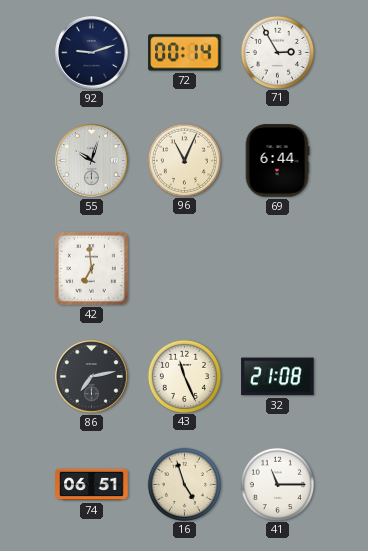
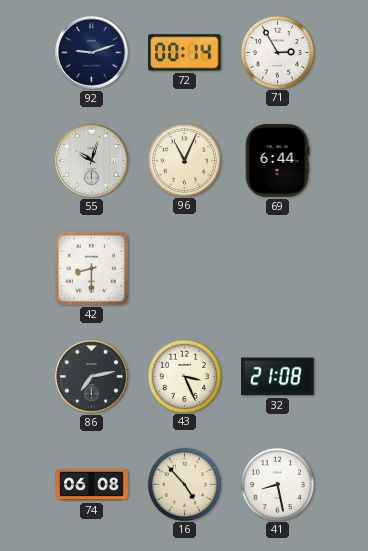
42: 6:59 -> 8:30
43: 11:26 -> 3:26
74: 06:51 -> 06:08
16: 4:57 -> 4:53
41: 11:15 -> 8:28
